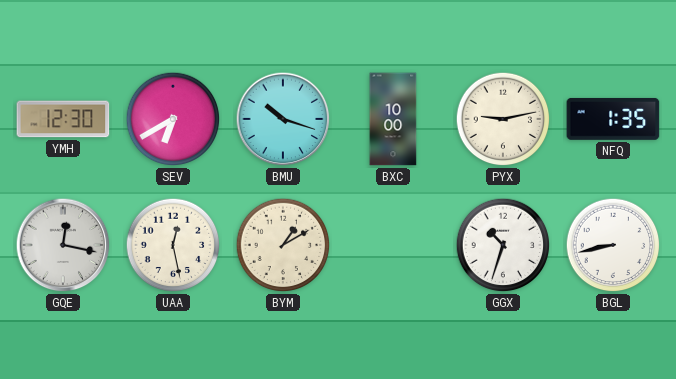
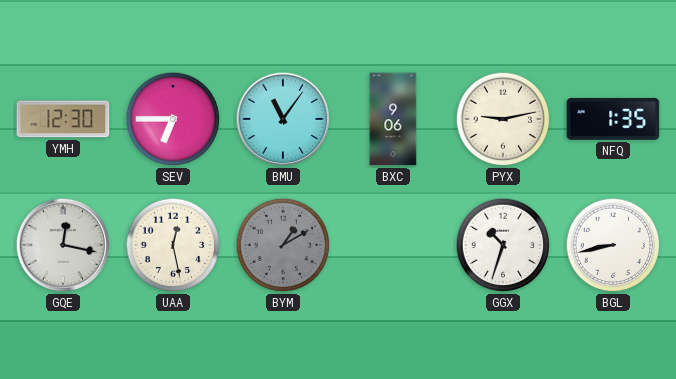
SEV: 6:40 -> 6:45
BMU: 10:18 -> 11:06
BXC: 10:00 -> 9:06
BYM dial: cream -> grey
